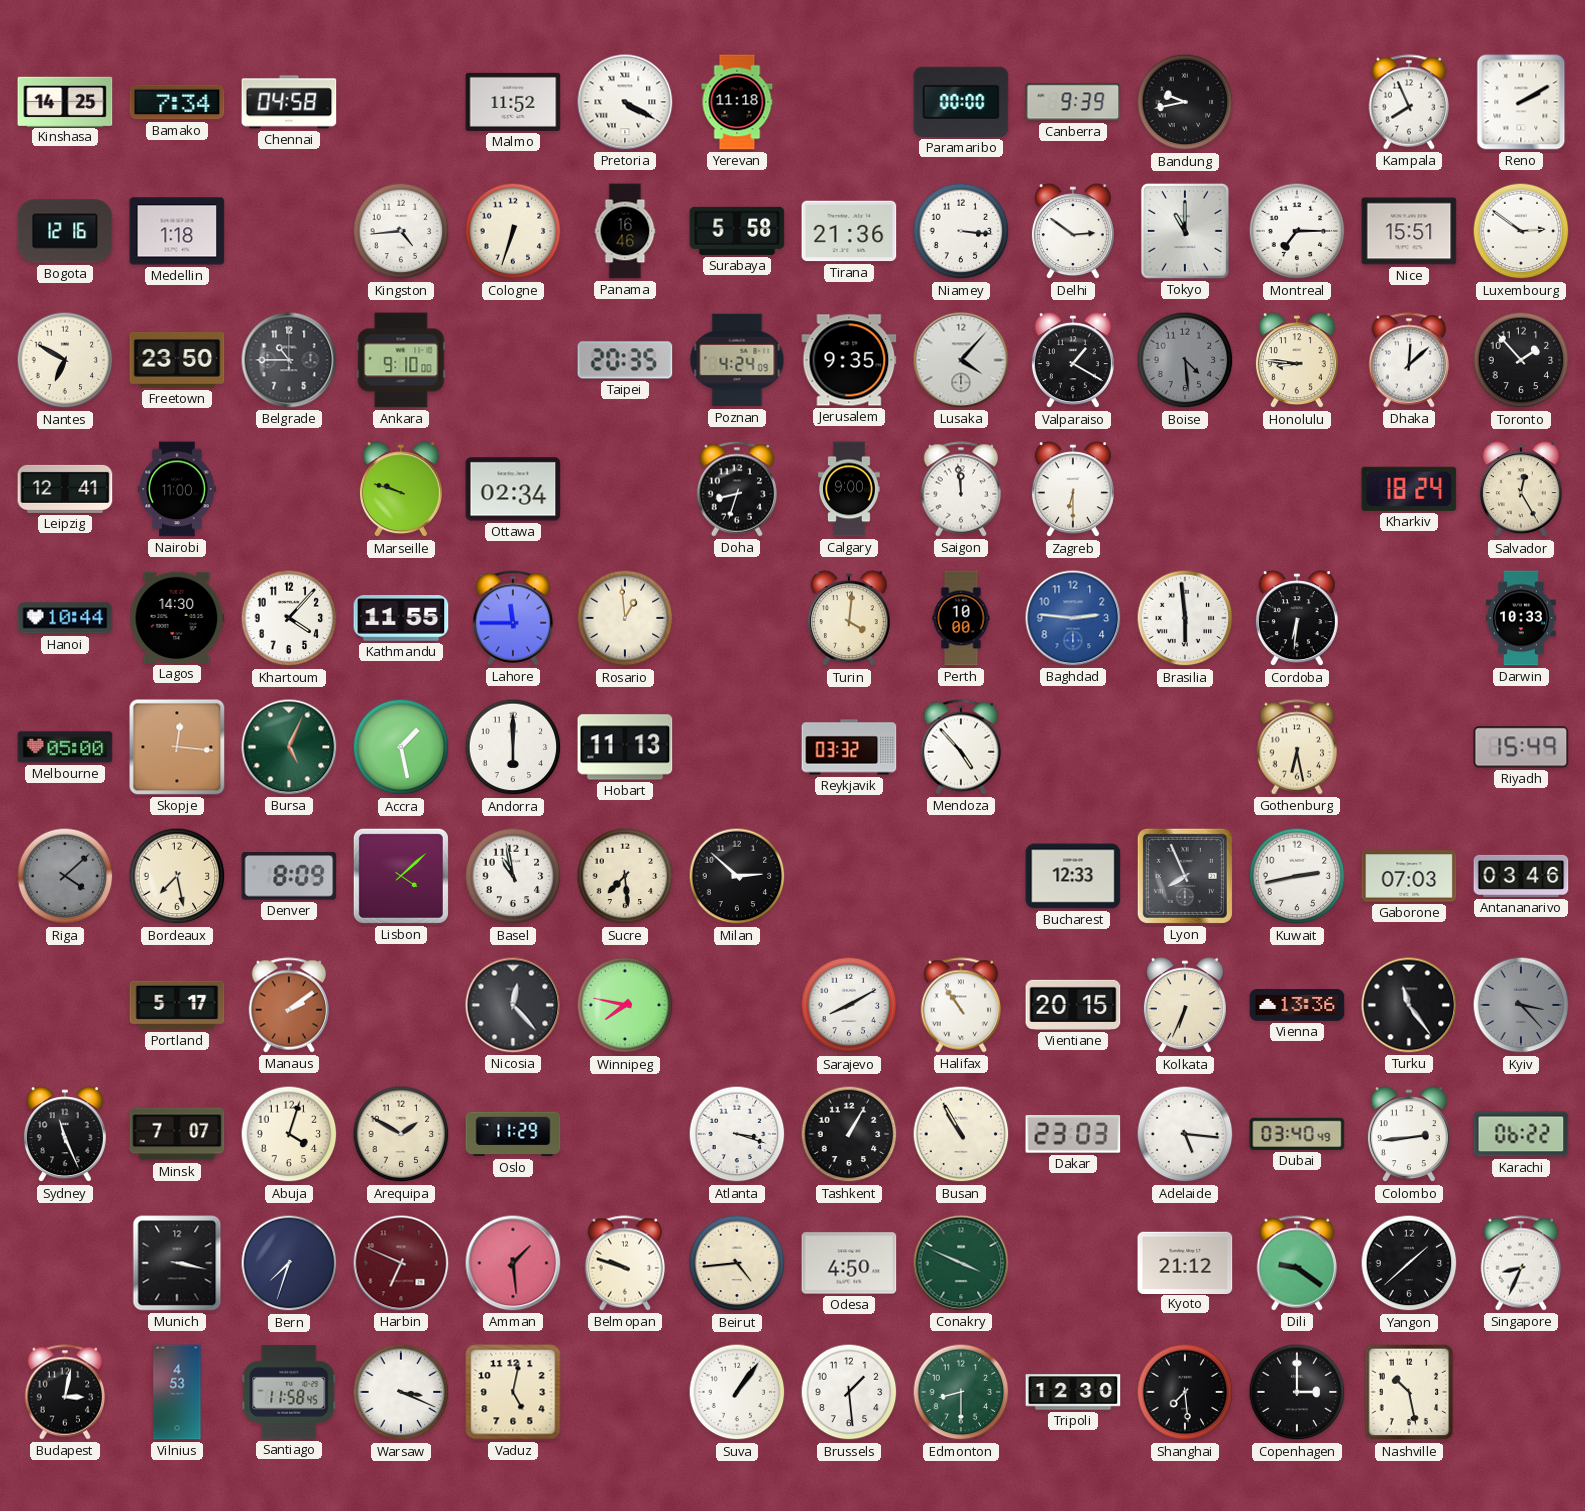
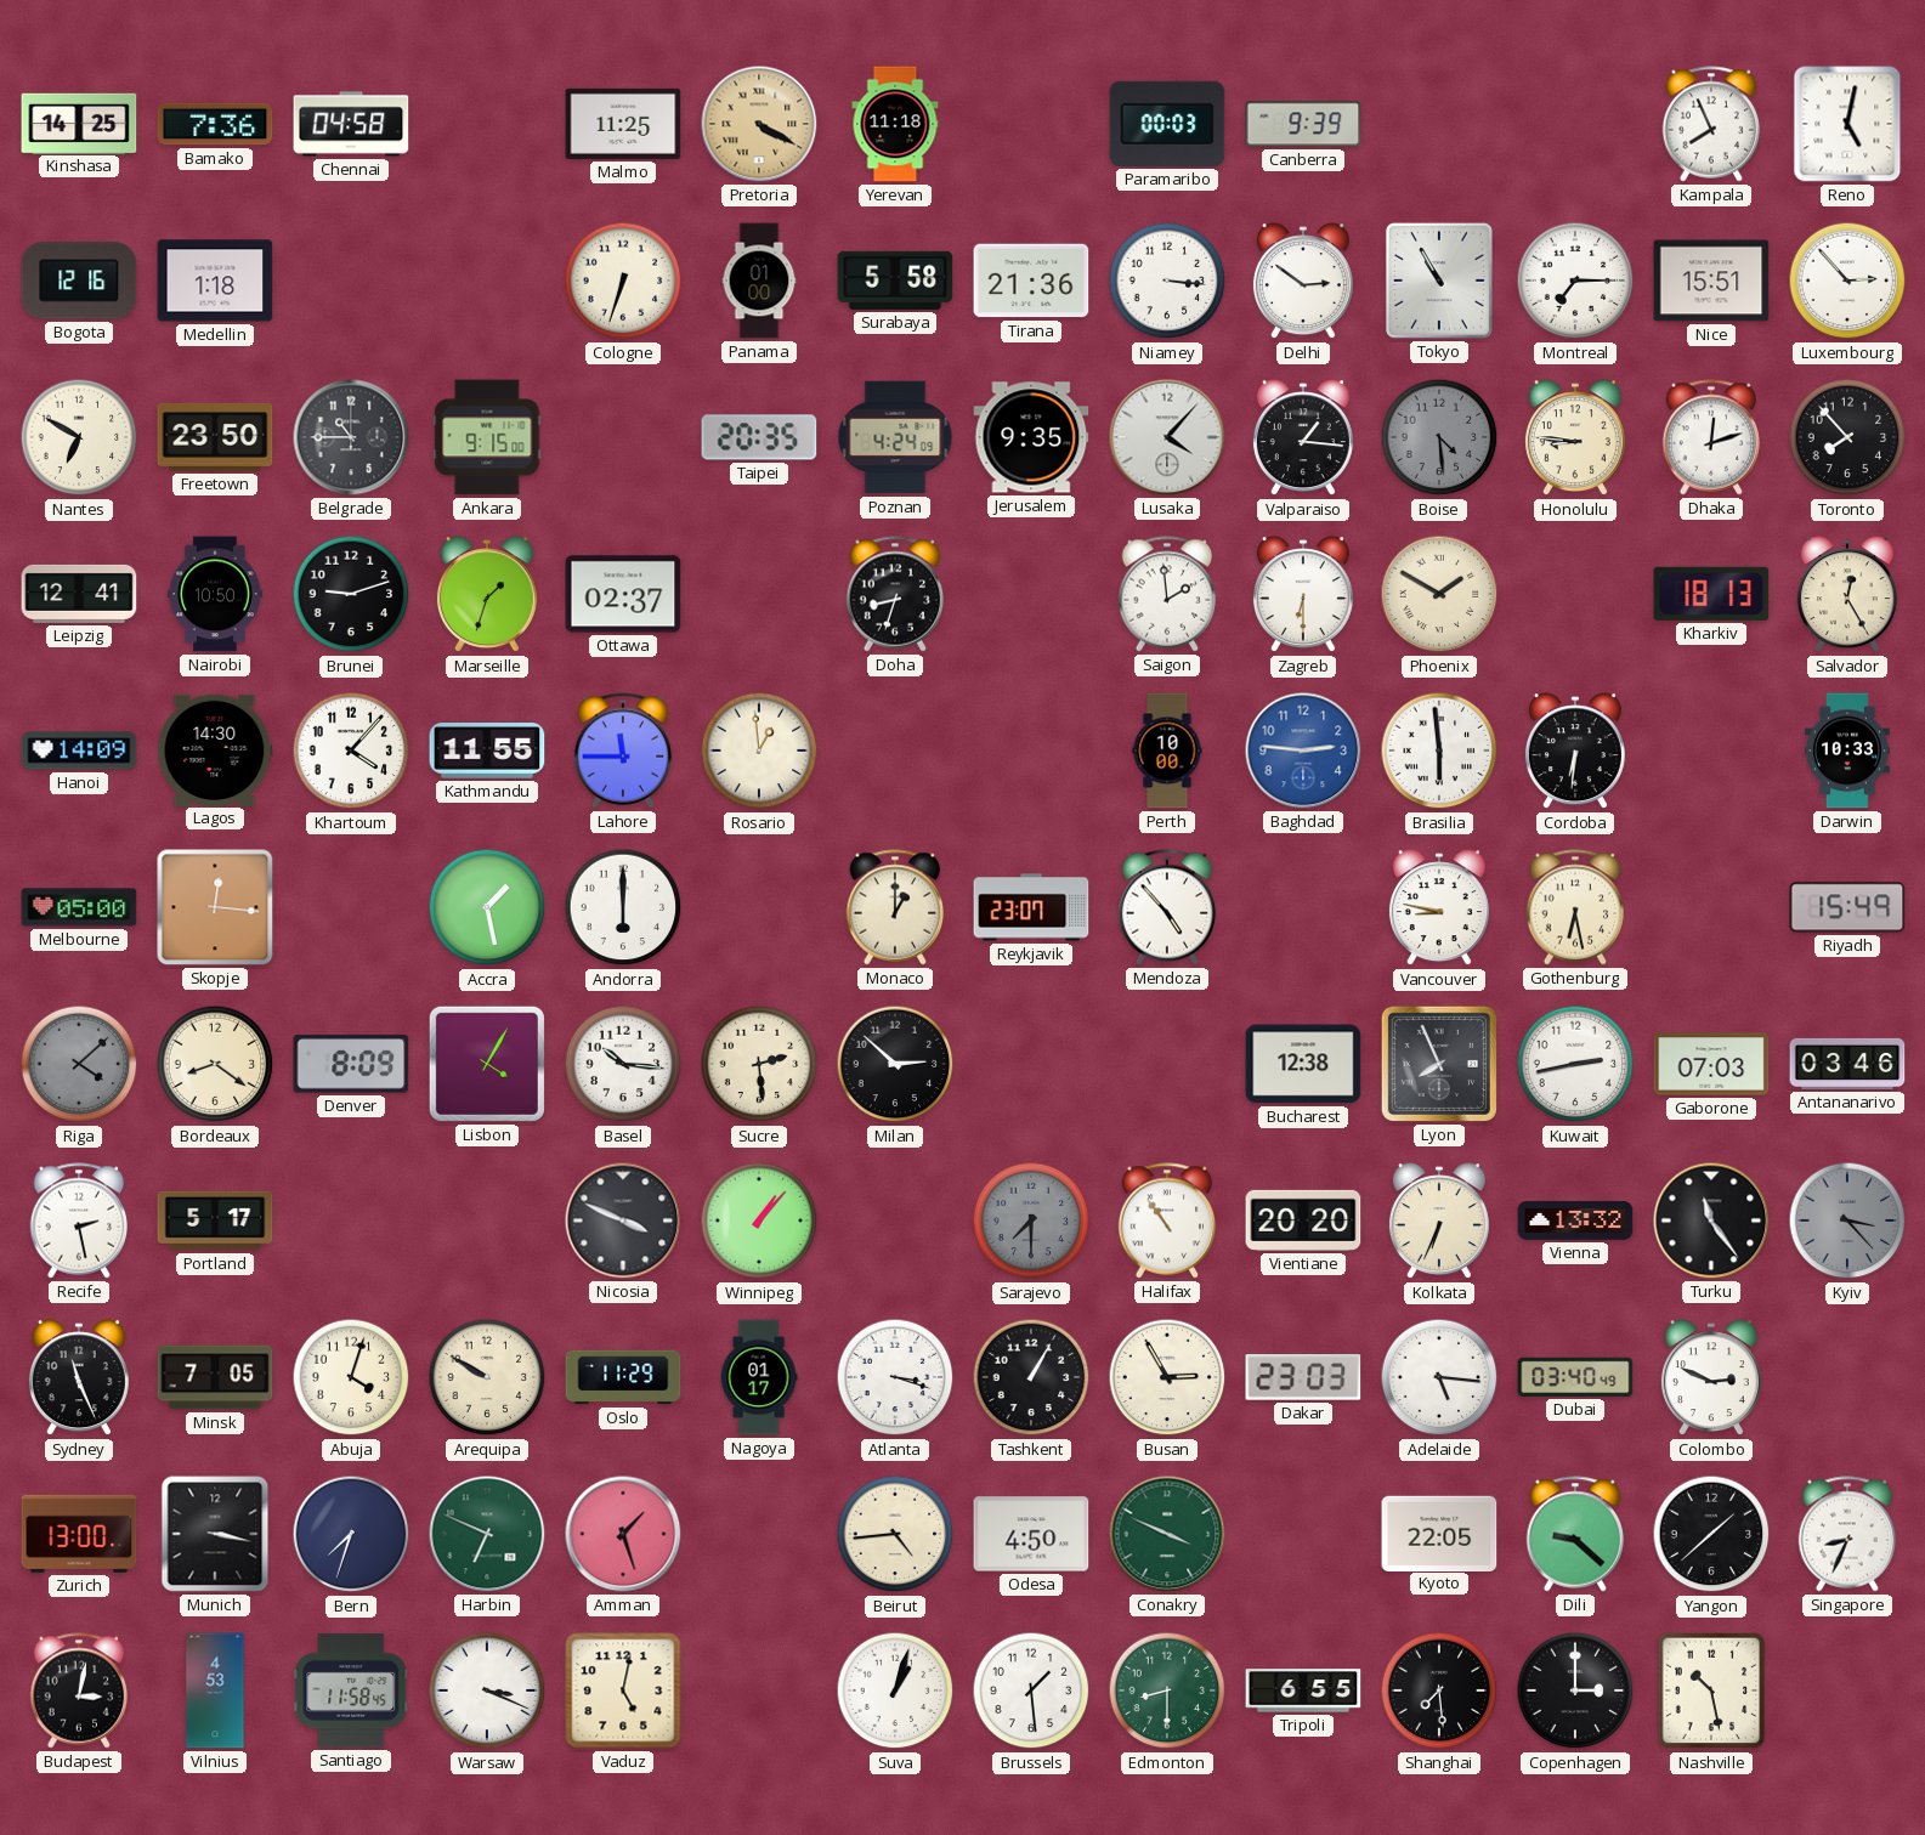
Bamako: 7:34 -> 7:36
Malmo: 11:52 -> 11:25
Pretoria dial: white -> champagne
Paramaribo: 00:00 -> 00:03
Bandung: 9:43 -> none
Reno: 2:10 -> 5:02
Kingston: 4:44 -> none
Panama: 16:46 -> 01:00
Tokyo: 11:00 -> 10:55
Luxembourg: 2:51 -> 2:53
Ankara: 9:10 -> 9:15
Valparaiso: 1:20 -> 1:16
Dhaka: 12:08 -> 12:12
Toronto: 1:53 -> 7:53
Nairobi: 11:00 -> 10:50
Brunei: none -> 9:12
Marseille: 9:48 -> 1:33
Ottawa: 02:34 -> 02:37
Calgary: 9:00 -> none
Saigon: 11:59 -> 1:59
Phoenix: none -> 1:50
Kharkiv: 18:24 -> 18:13
Hanoi: 10:44 -> 14:09
Turin: 4:01 -> none
Bursa: 5:04 -> none
Hobart: 11:13 -> none
Monaco: none -> 1:00
Reykjavik: 03:32 -> 23:07
Vancouver: none -> 8:47
Bordeaux: 7:28 -> 8:21
Lisbon: 4:08 -> 4:05
Basel: 10:58 -> 10:16
Sucre: 7:29 -> 2:29
Bucharest: 12:33 -> 12:38
Recife: none -> 2:28
Manaus: 2:09 -> none
Nicosia: 12:23 -> 3:49
Winnipeg: 7:47 -> 1:07
Sarajevo: 8:10 -> 7:30
Sarajevo dial: white -> grey
Vientiane: 20:15 -> 20:20
Vienna: 13:36 -> 13:32
Minsk: 7:07 -> 7:05
Arequipa: 1:50 -> 9:50
Nagoya: none -> 01:17
Busan: 10:55 -> 2:55
Colombo: 2:44 -> 2:49
Karachi: 06:22 -> none
Zurich: none -> 13:00
Harbin dial: burgundy -> green
Amman: 1:29 -> 1:27
Belmopan: 9:48 -> none
Kyoto: 21:12 -> 22:05
Dili: 9:21 -> 9:22
Suva: 1:06 -> 1:03
Tripoli: 12:30 -> 6:55
